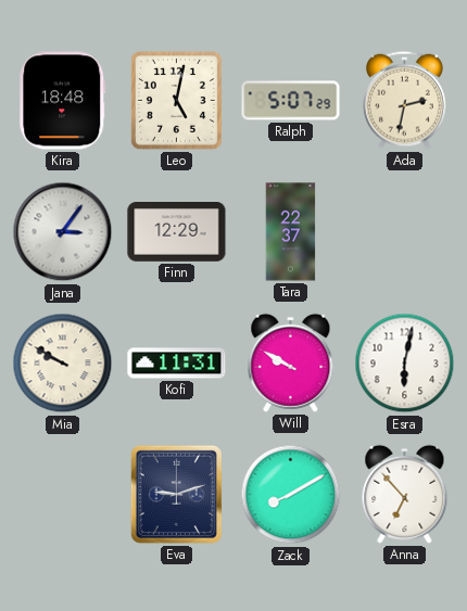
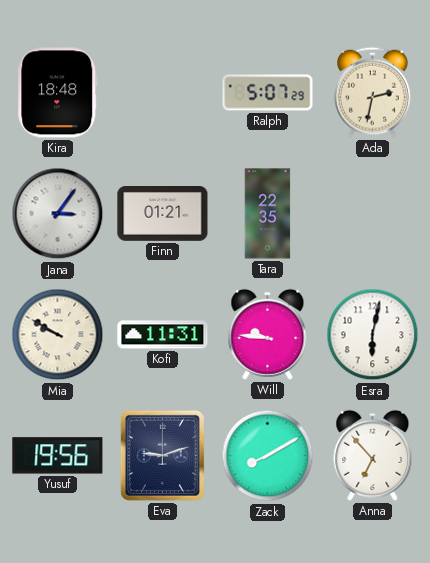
Leo: 5:02 -> none
Finn: 12:29 -> 01:21
Tara: 22:37 -> 22:35
Will: 9:50 -> 9:46
Yusuf: none -> 19:56
